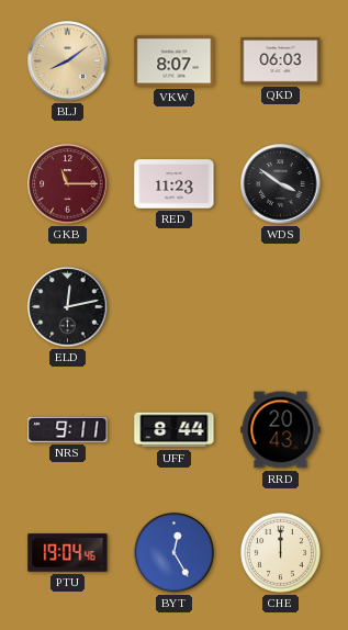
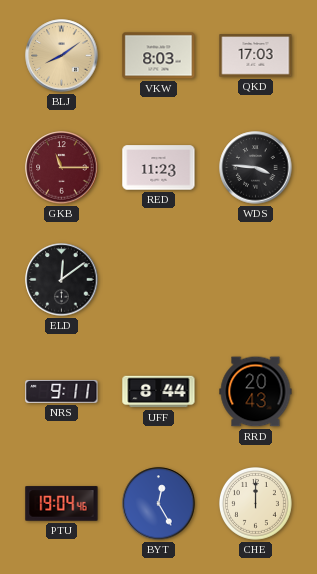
VKW: 8:07 -> 8:03
QKD: 06:03 -> 17:03
WDS: 3:51 -> 3:46
ELD: 12:13 -> 12:09
